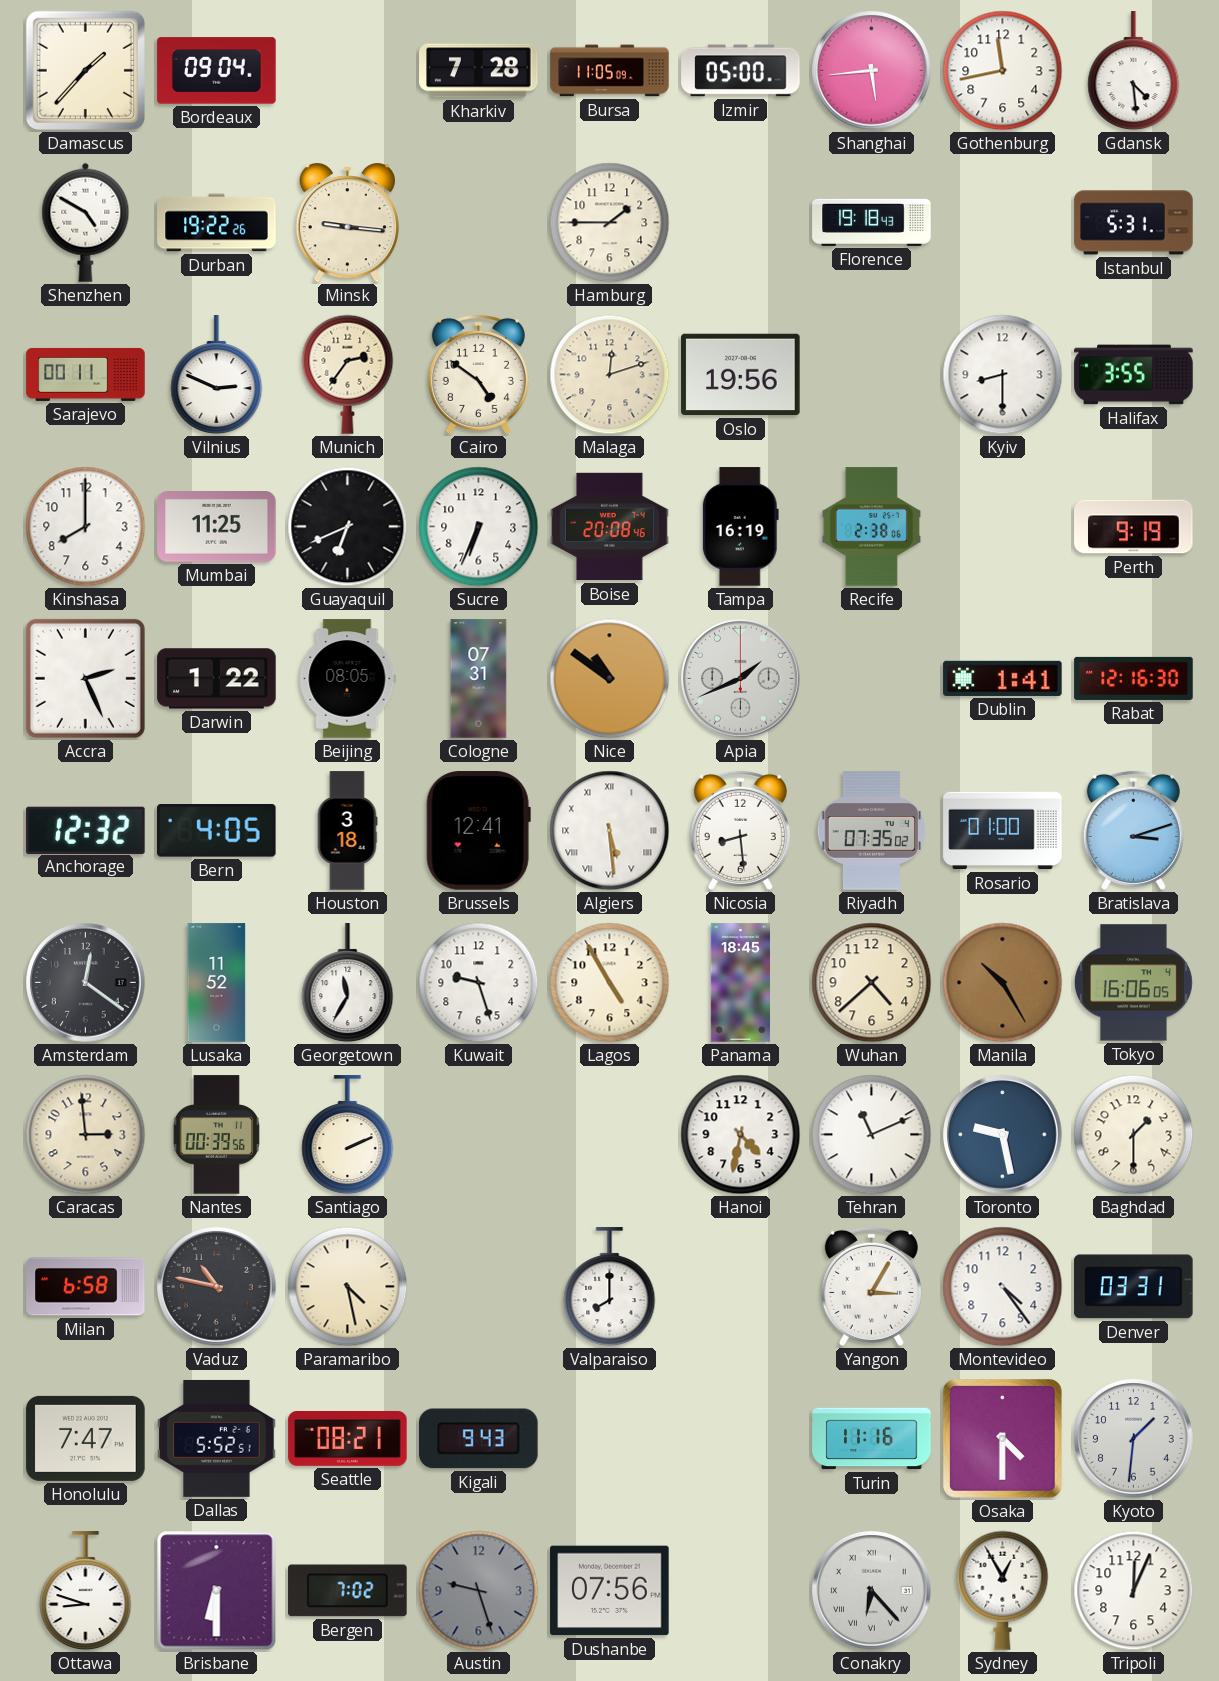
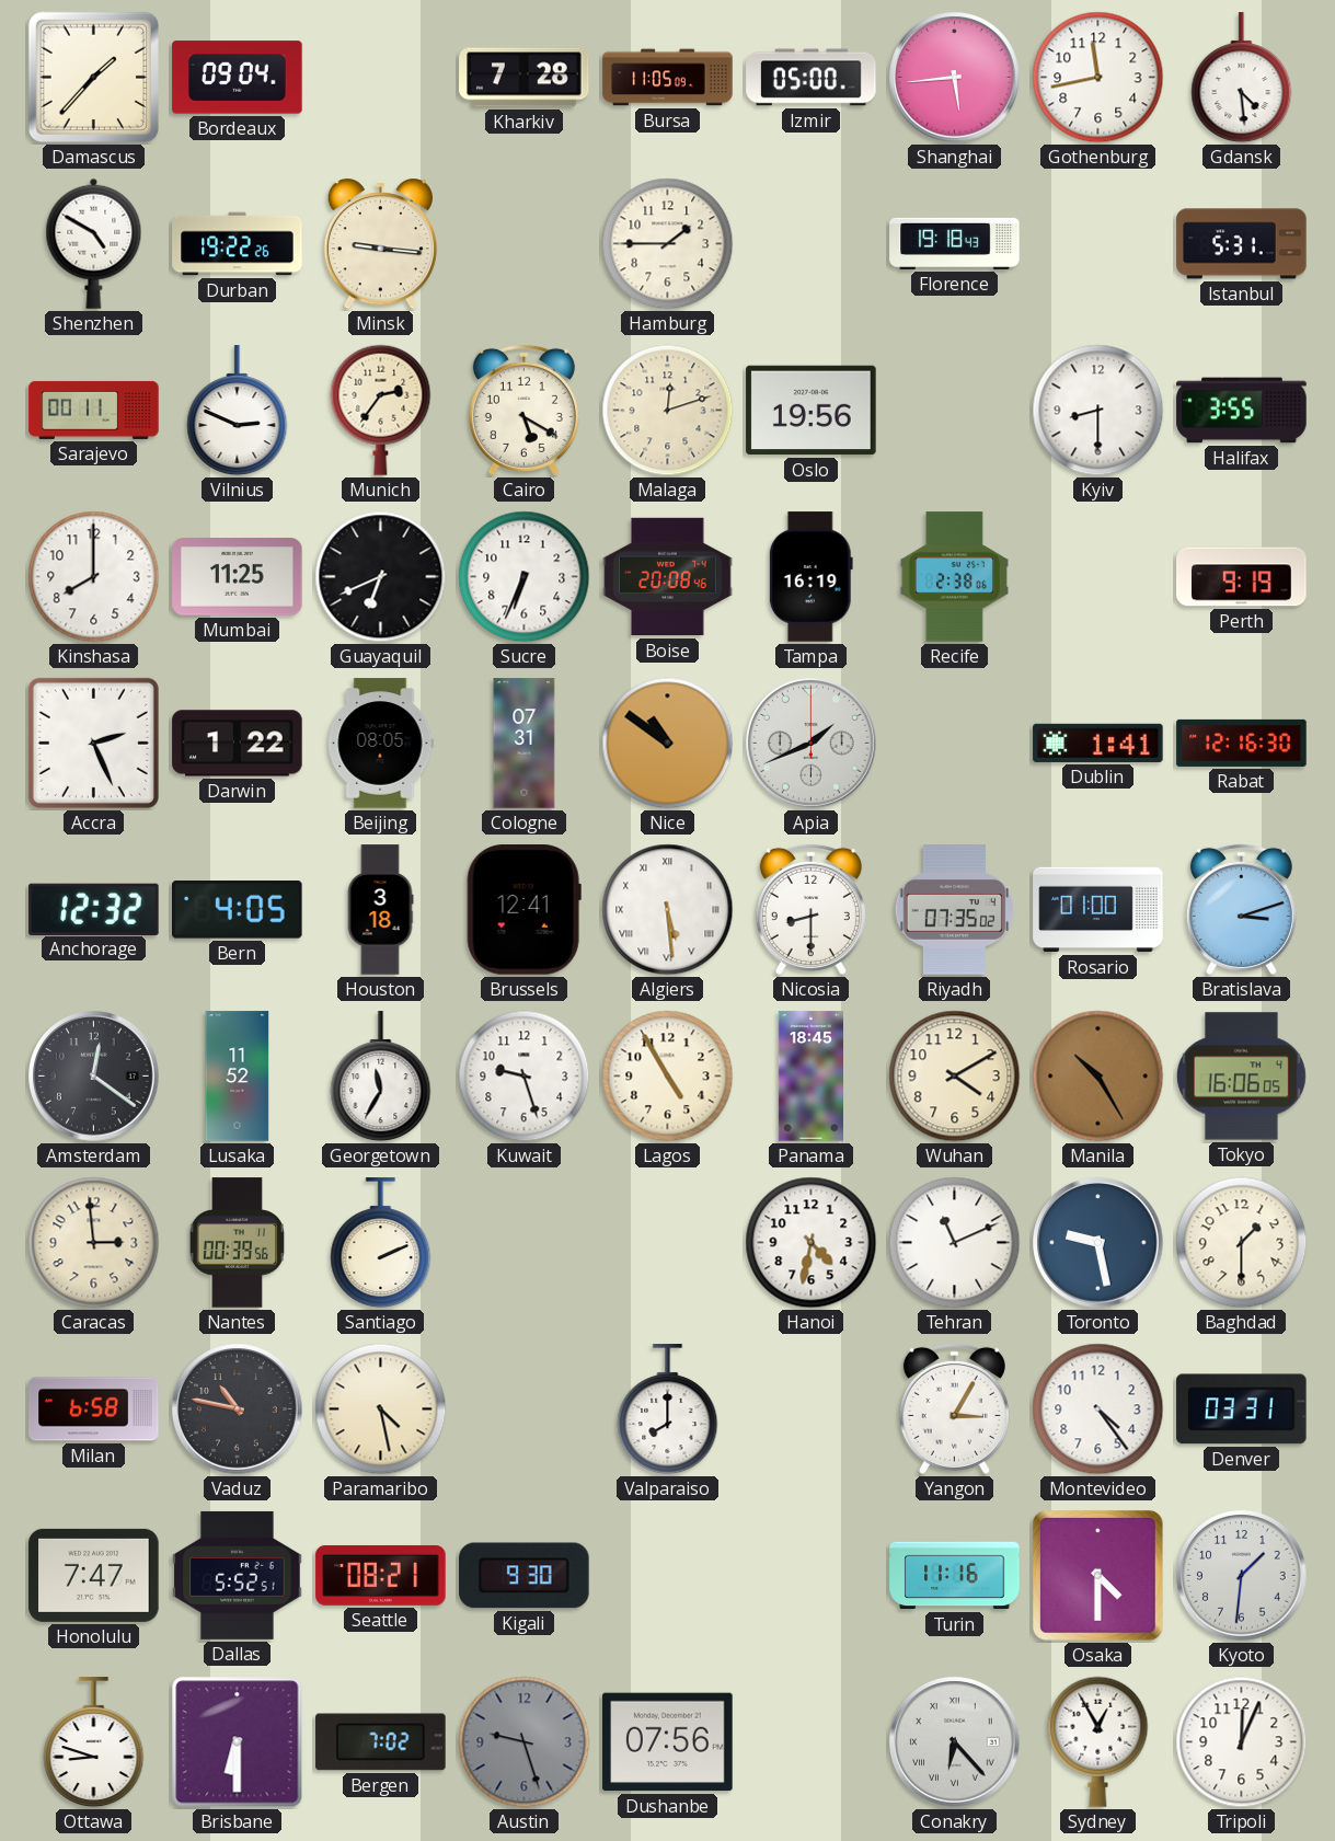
Cairo: 4:51 -> 5:20
Nicosia: 8:29 -> 8:30
Wuhan: 4:38 -> 4:10
Kigali: 9:43 -> 9:30
